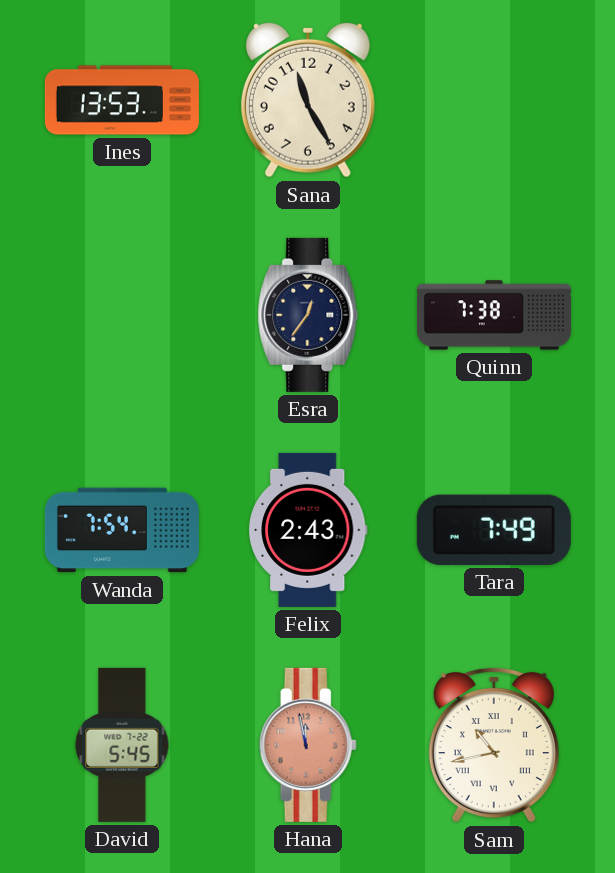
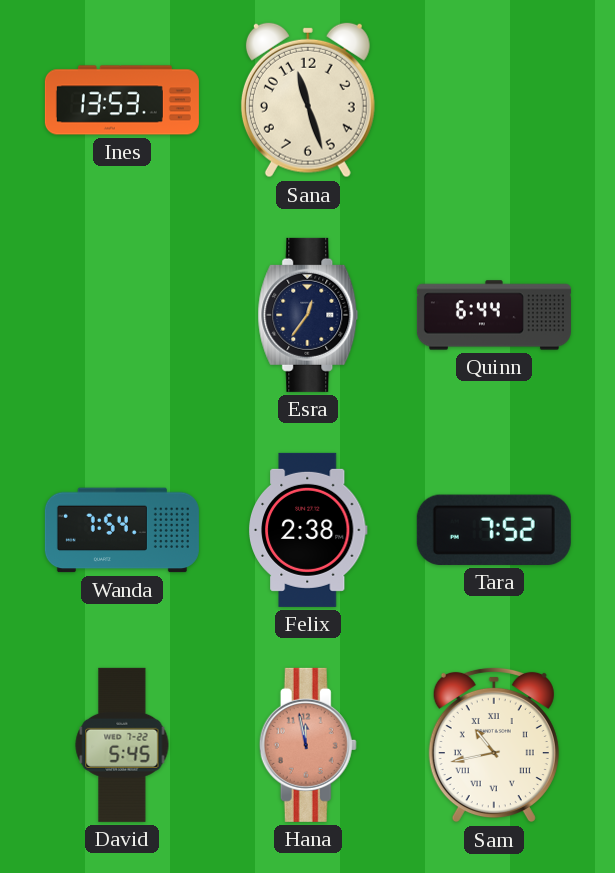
Sana: 11:25 -> 11:27
Quinn: 7:38 -> 6:44
Felix: 2:43 -> 2:38
Tara: 7:49 -> 7:52
